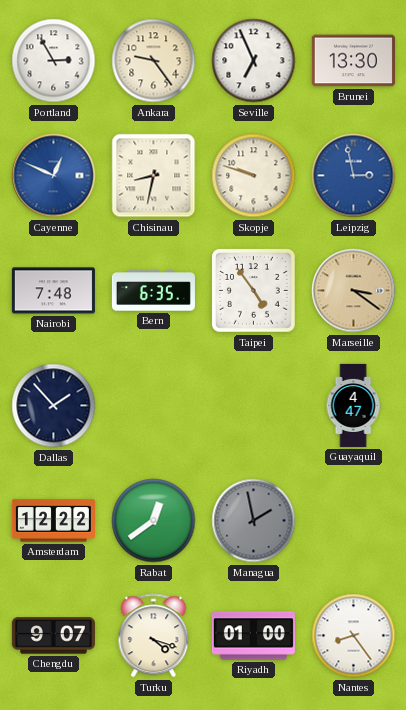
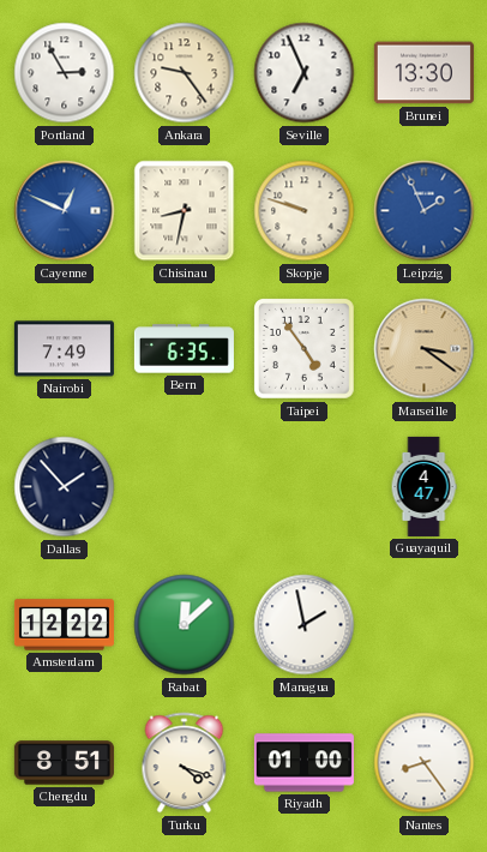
Leipzig: 2:58 -> 1:56
Nairobi: 7:48 -> 7:49
Rabat: 12:39 -> 12:08
Managua dial: grey -> white
Chengdu: 9:07 -> 8:51
